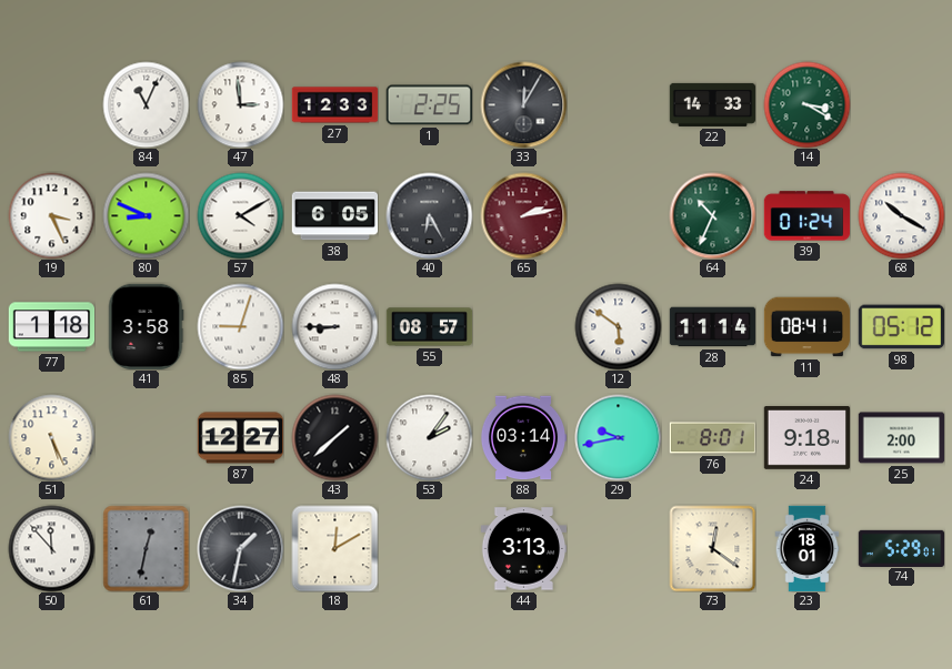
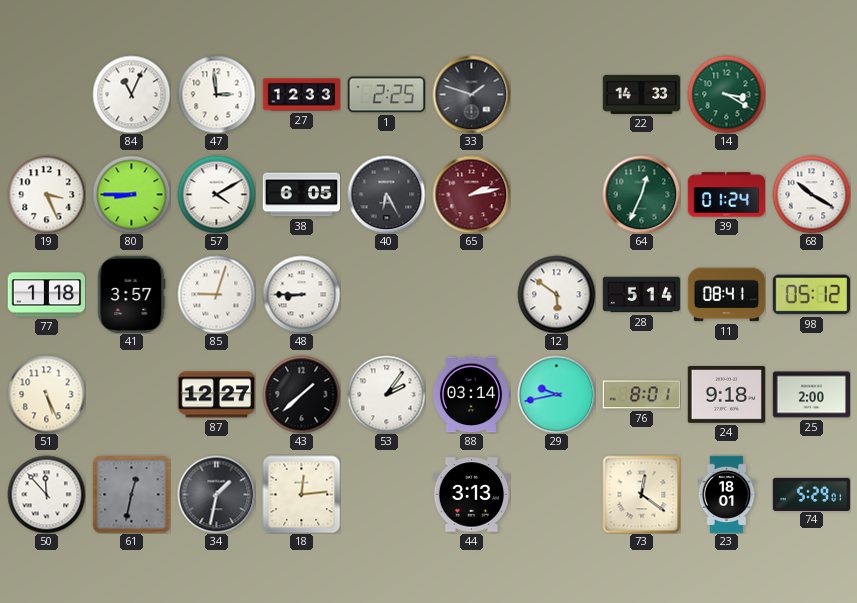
33: 12:05 -> 1:48
80: 8:49 -> 8:45
64: 10:34 -> 12:34
41: 3:58 -> 3:57
55: 08:57 -> none
28: 11:14 -> 5:14
18: 12:10 -> 12:14
